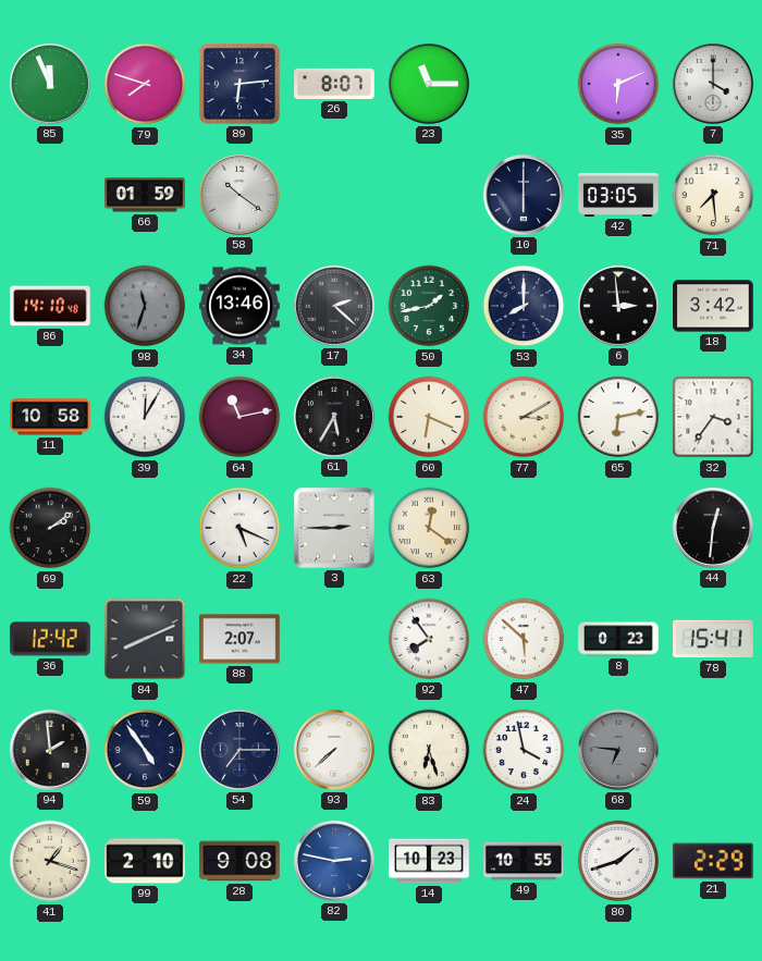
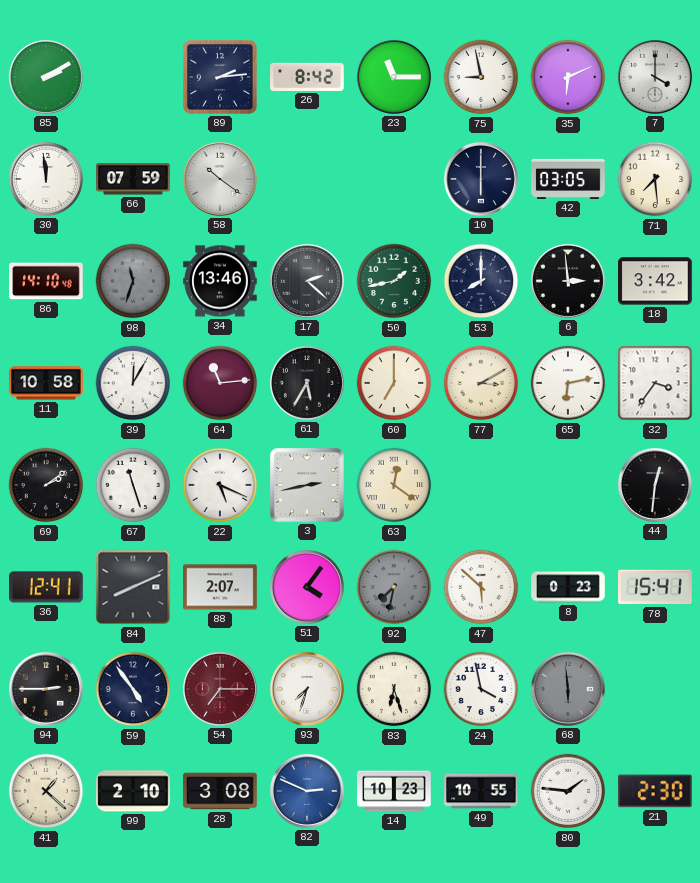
85: 11:56 -> 2:10
79: 7:48 -> none
89: 6:14 -> 2:14
26: 8:07 -> 8:42
75: none -> 8:58
30: none -> 11:59
66: 01:59 -> 07:59
64: 11:13 -> 11:14
60: 6:19 -> 7:00
67: none -> 11:27
3: 2:45 -> 2:43
36: 12:42 -> 12:41
51: none -> 4:06
92: 7:54 -> 7:32
92 dial: white -> grey
94: 1:59 -> 2:45
54 dial: navy -> burgundy
93: 7:38 -> 7:33
68: 6:46 -> 5:59
41: 1:18 -> 1:22
28: 9:08 -> 3:08
82: 2:47 -> 2:49
80: 1:42 -> 1:46
21: 2:29 -> 2:30
